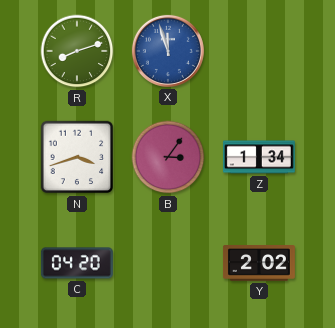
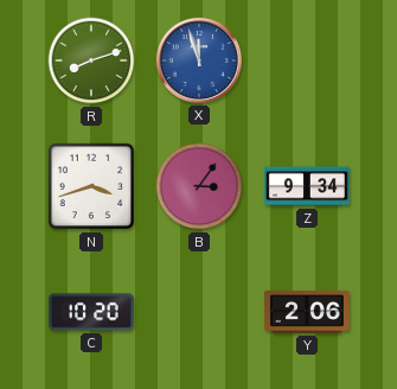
Z: 1:34 -> 9:34
C: 04:20 -> 10:20
Y: 2:02 -> 2:06
